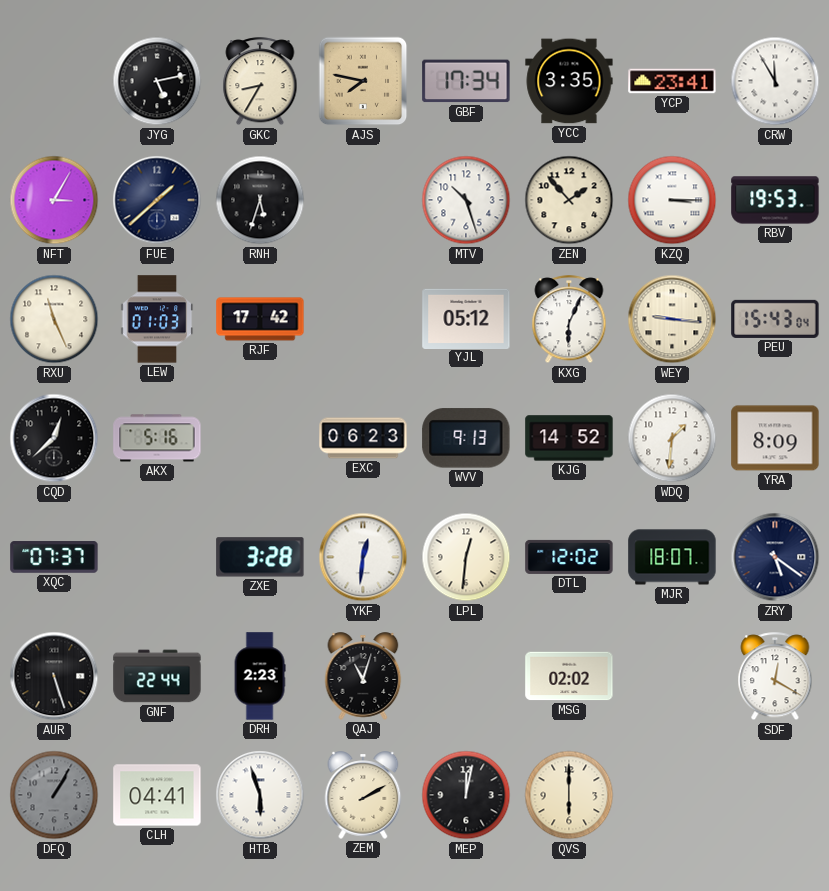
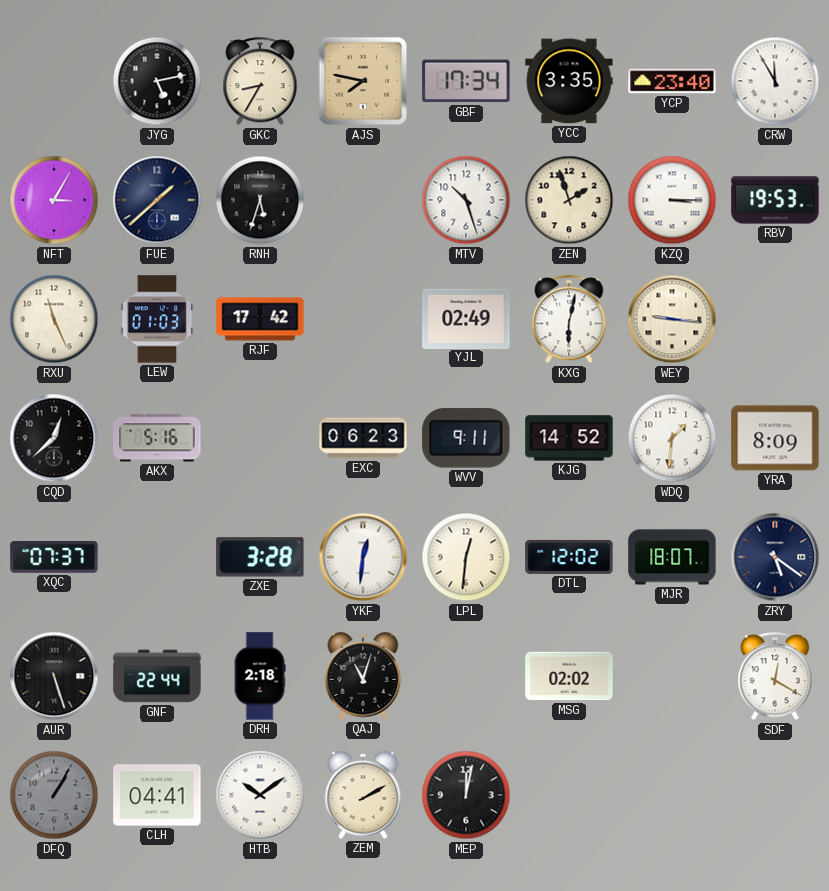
YCP: 23:41 -> 23:40
ZEN: 1:53 -> 1:57
YJL: 05:12 -> 02:49
KXG: 6:04 -> 6:02
PEU: 15:43 -> none
WVV: 9:13 -> 9:11
DRH: 2:23 -> 2:18
HTB: 5:57 -> 10:09
QVS: 6:00 -> none
